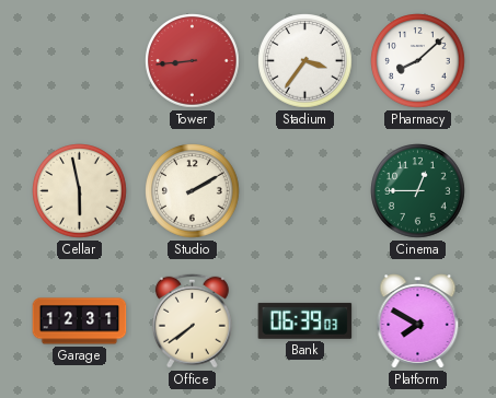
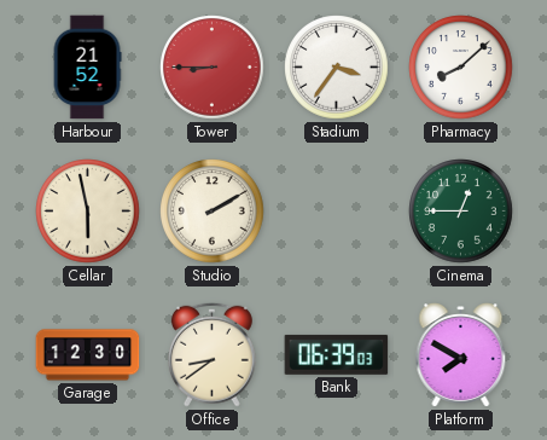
Harbour: none -> 21:52
Tower: 8:44 -> 8:45
Garage: 12:31 -> 12:30
Office: 7:39 -> 8:39
